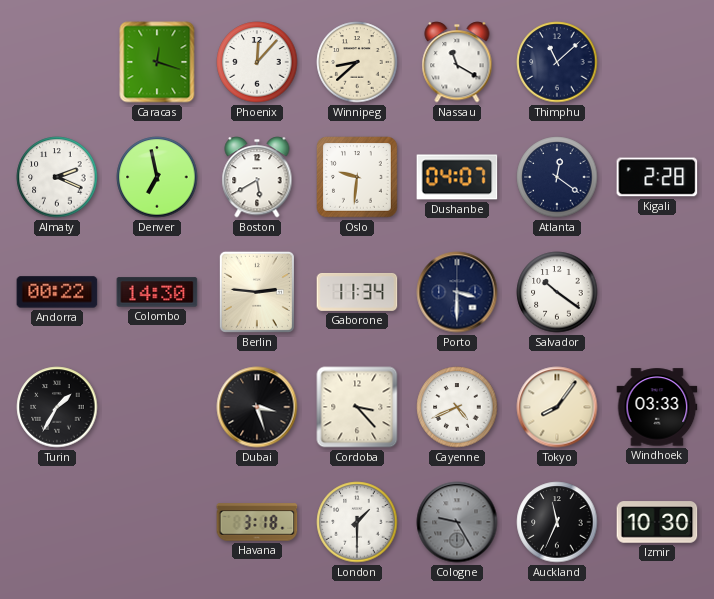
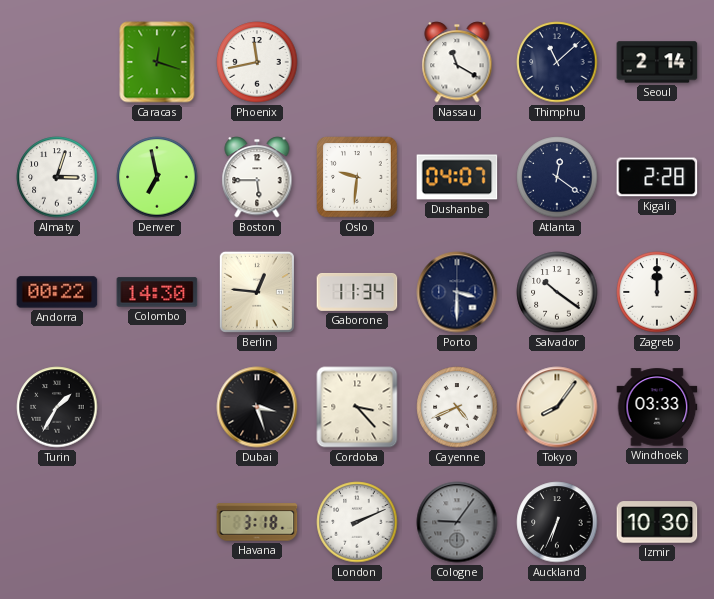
Phoenix: 12:07 -> 11:43
Winnipeg: 8:38 -> none
Seoul: none -> 2:14
Almaty: 2:19 -> 3:03
Boston: 5:40 -> 5:45
Berlin: 2:46 -> 12:46
Zagreb: none -> 12:00
London: 1:30 -> 2:11
Cologne: 9:25 -> 9:06
Auckland: 11:34 -> 6:34
